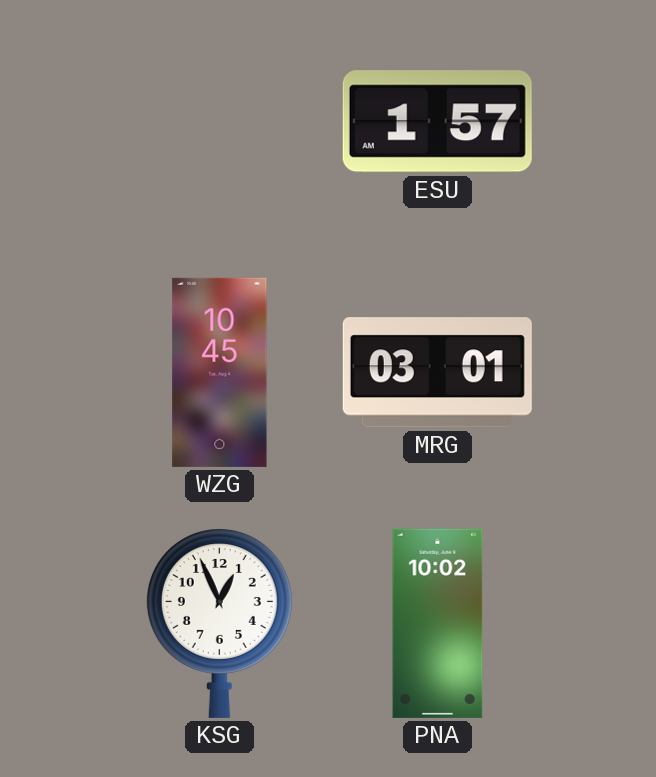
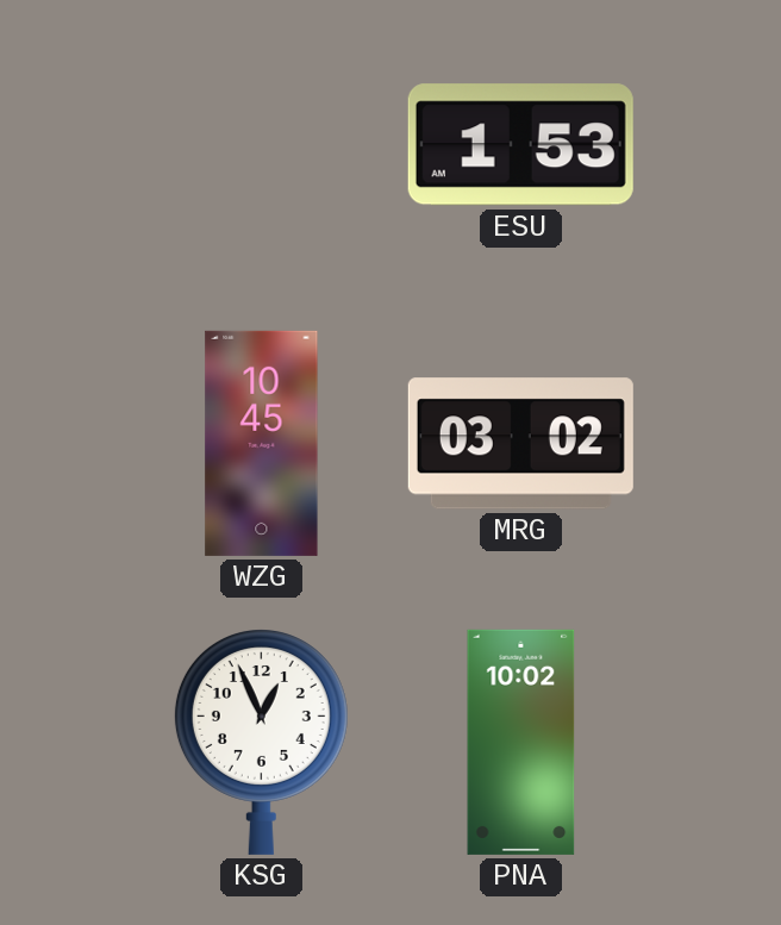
ESU: 1:57 -> 1:53
MRG: 03:01 -> 03:02
